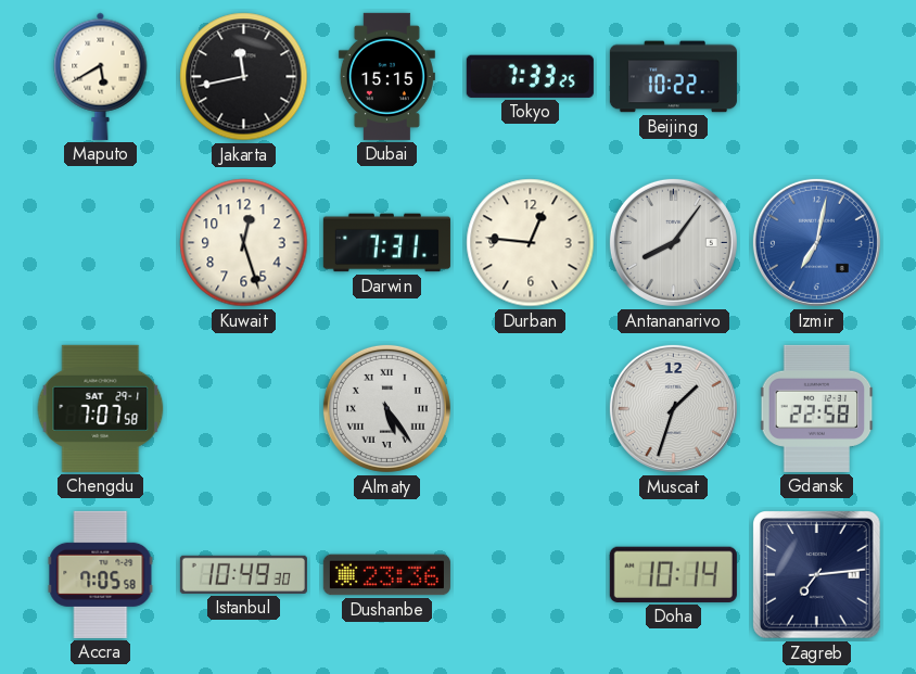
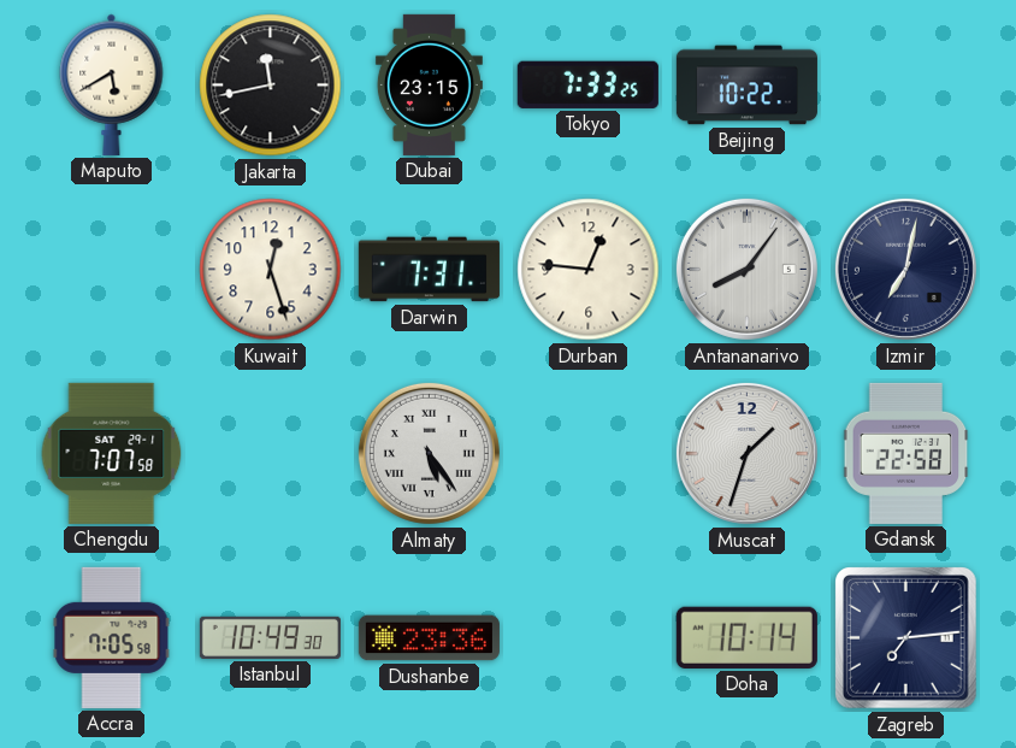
Dubai: 15:15 -> 23:15
Izmir dial: blue -> navy
